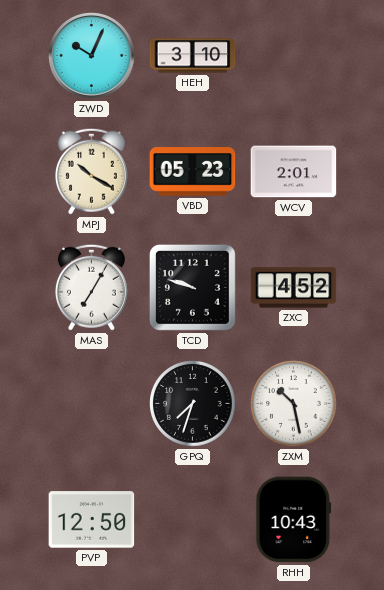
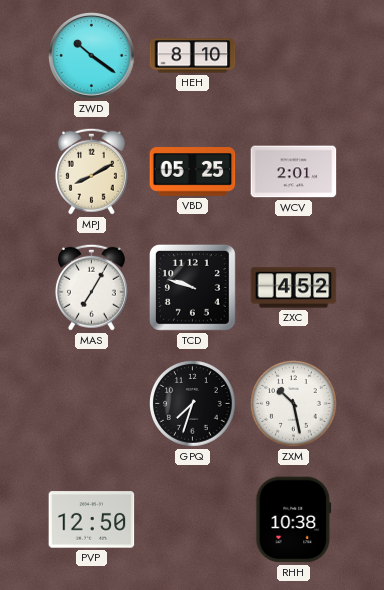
ZWD: 10:04 -> 10:21
HEH: 3:10 -> 8:10
MPJ: 10:20 -> 8:10
VBD: 05:23 -> 05:25
RHH: 10:43 -> 10:38
